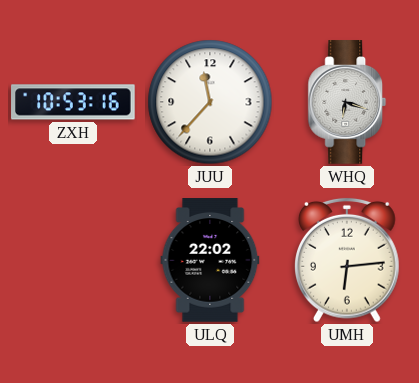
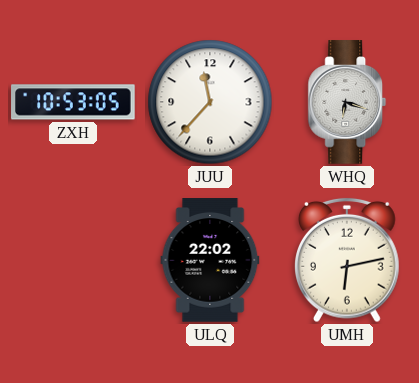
ZXH: 10:53:16 -> 10:53:05
UMH: 6:14 -> 6:13
